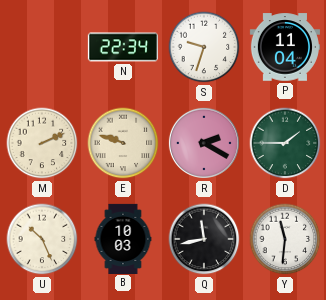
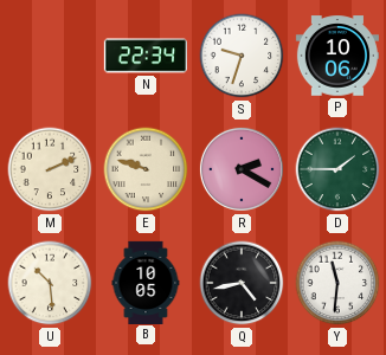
P: 11:04 -> 10:06
U: 10:26 -> 10:29
B: 10:03 -> 10:05
Q: 11:43 -> 4:43
